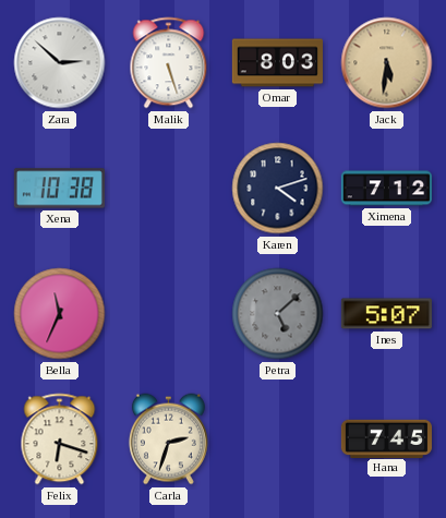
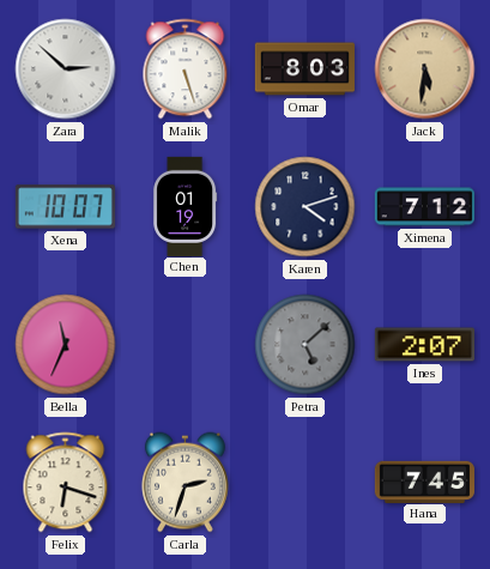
Xena: 10:38 -> 10:07
Chen: none -> 01:19
Ines: 5:07 -> 2:07
